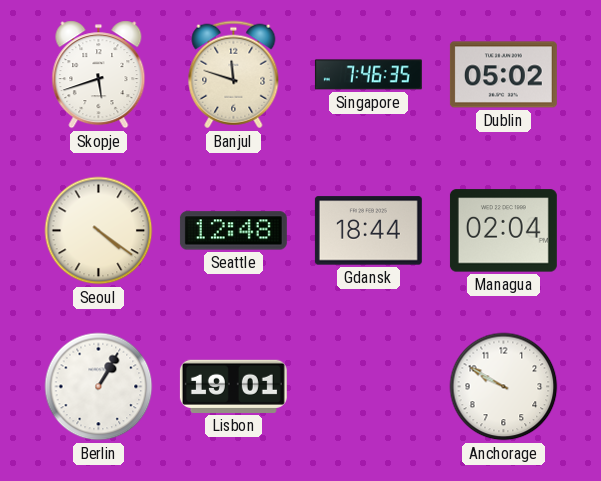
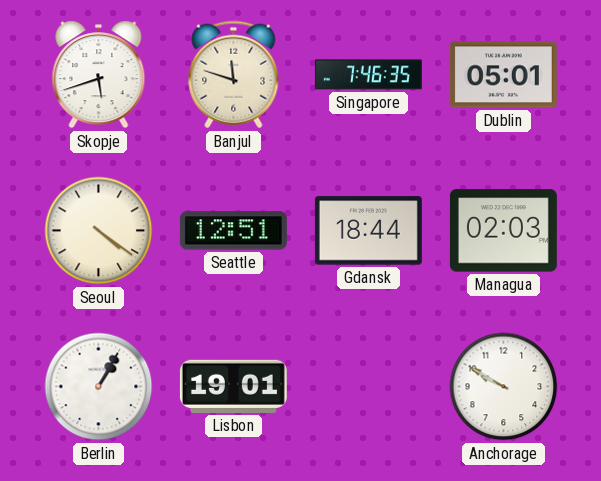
Dublin: 05:02 -> 05:01
Seattle: 12:48 -> 12:51
Managua: 02:04 -> 02:03
